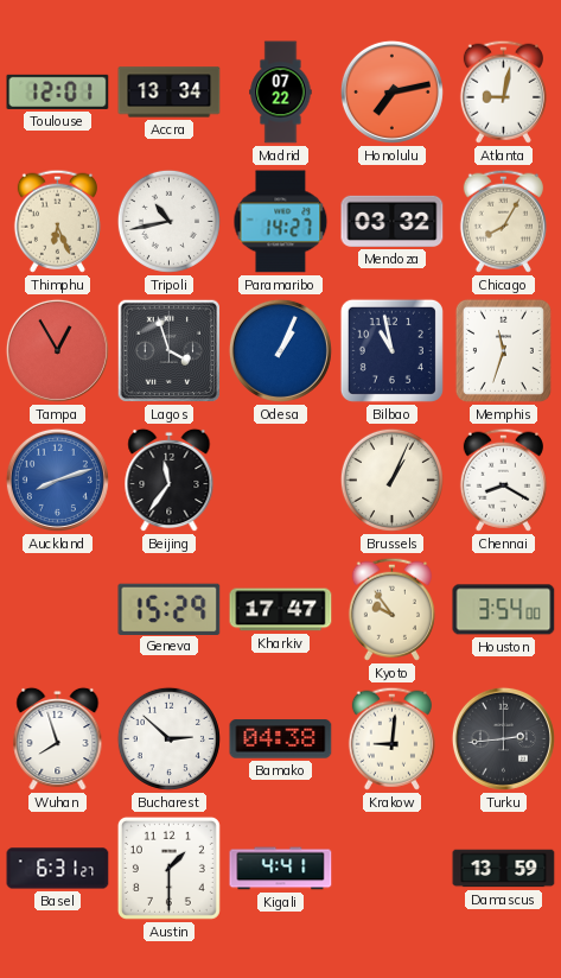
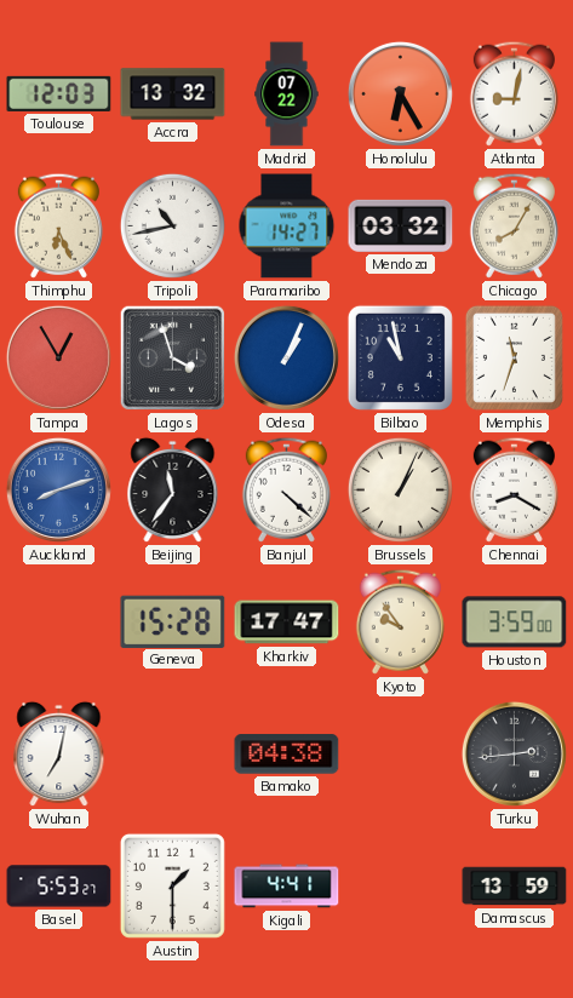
Toulouse: 12:01 -> 12:03
Accra: 13:34 -> 13:32
Honolulu: 7:13 -> 6:25
Banjul: none -> 4:22
Geneva: 15:29 -> 15:28
Houston: 3:54 -> 3:59
Wuhan: 7:57 -> 7:02
Bucharest: 2:52 -> none
Krakow: 9:01 -> none
Basel: 6:31 -> 5:53
